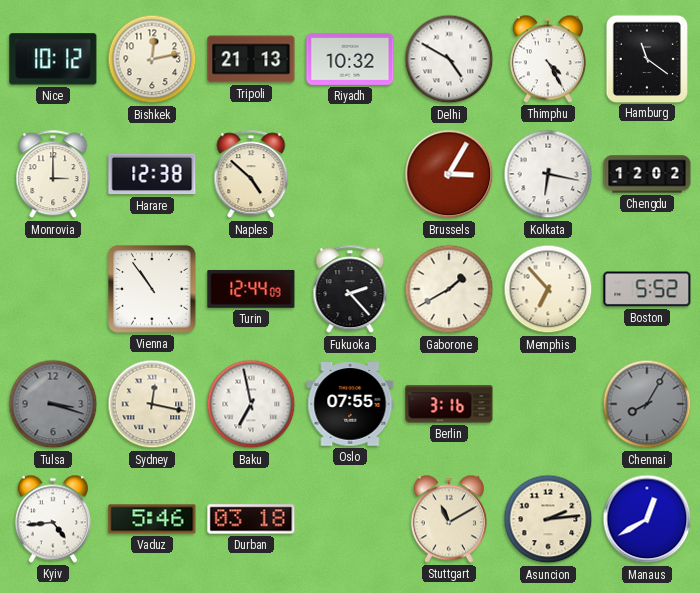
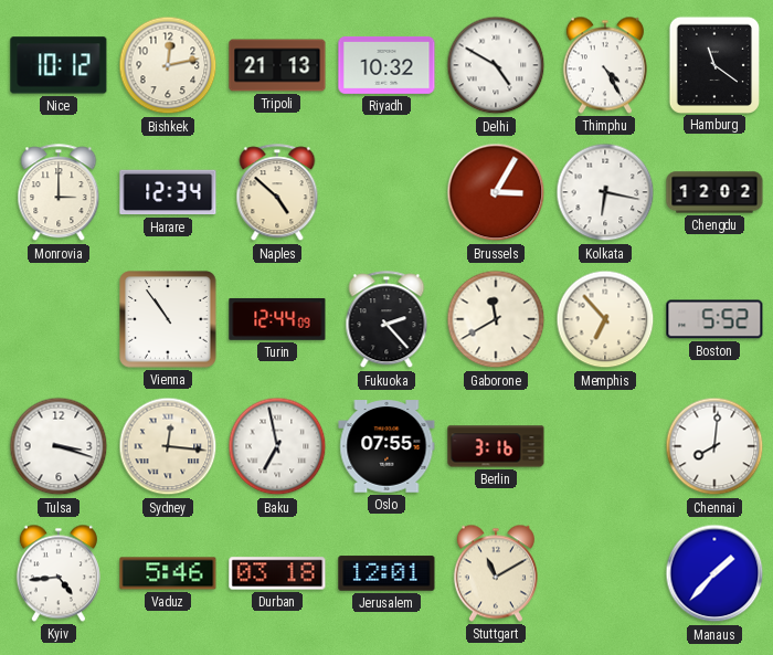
Harare: 12:38 -> 12:34
Gaborone: 1:40 -> 11:40
Tulsa dial: grey -> white
Sydney: 12:17 -> 12:16
Chennai: 8:05 -> 8:01
Chennai dial: grey -> white
Jerusalem: none -> 12:01
Asuncion: 2:14 -> none
Manaus: 12:40 -> 1:37
